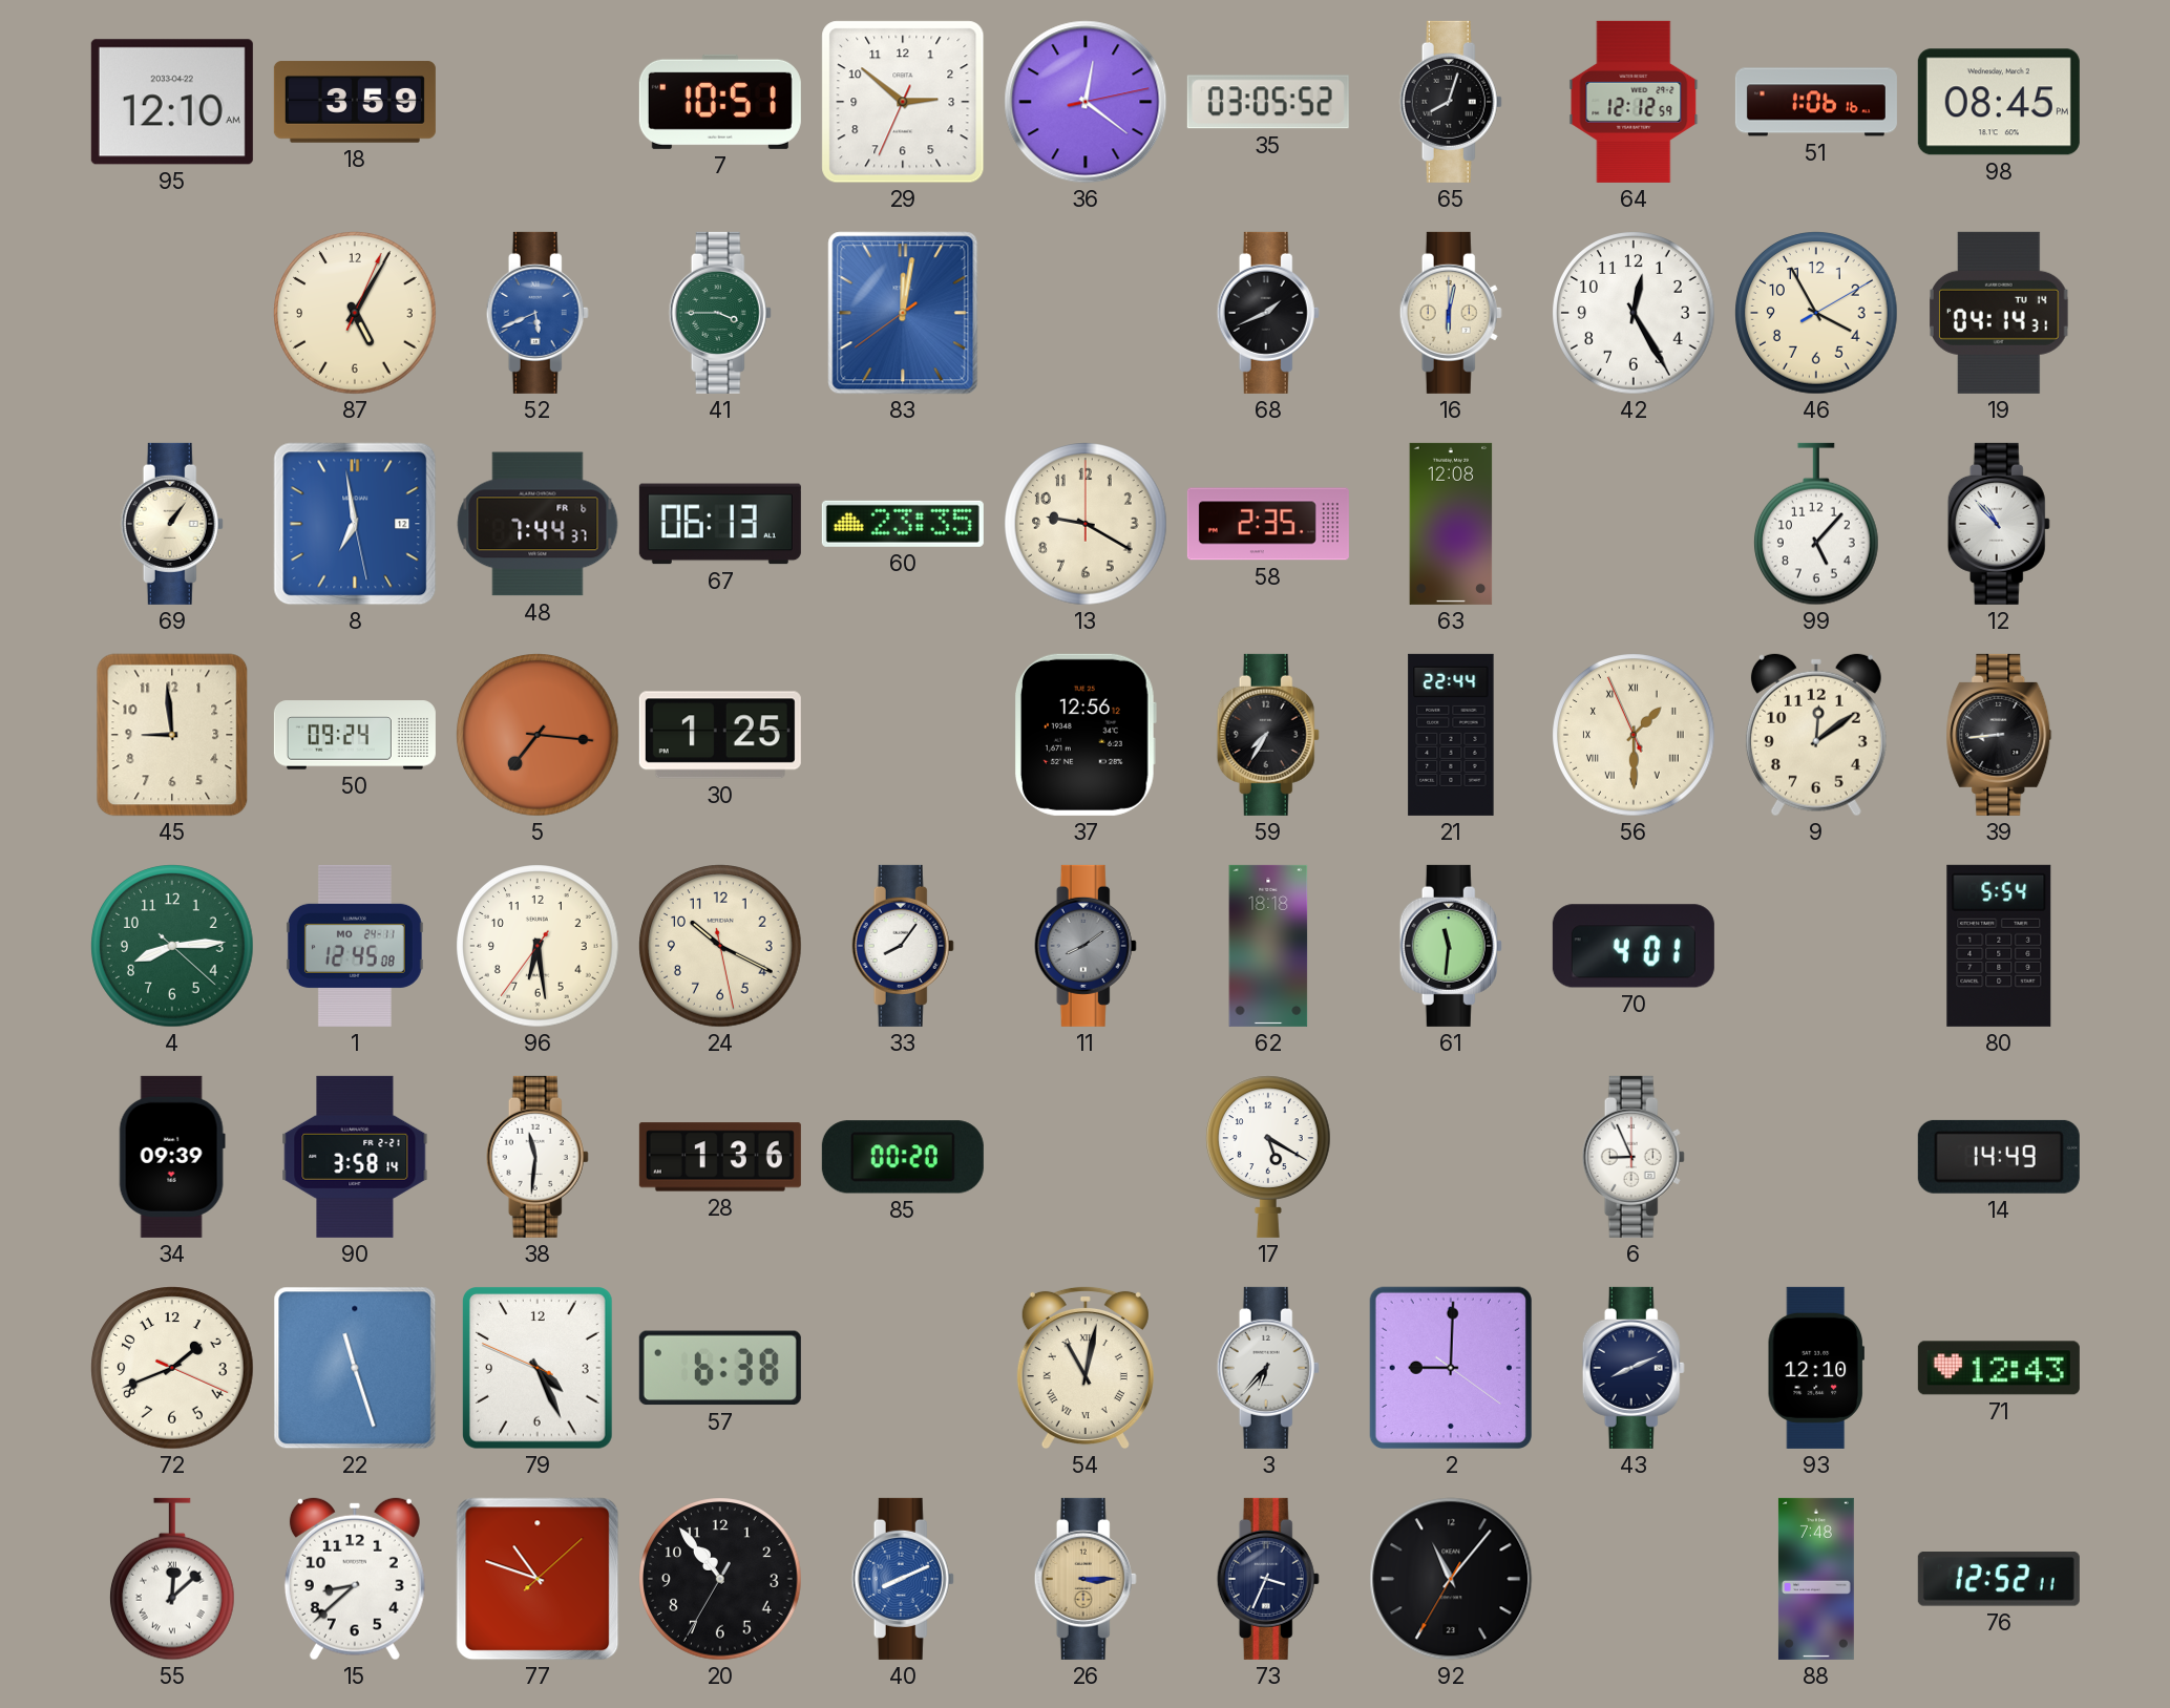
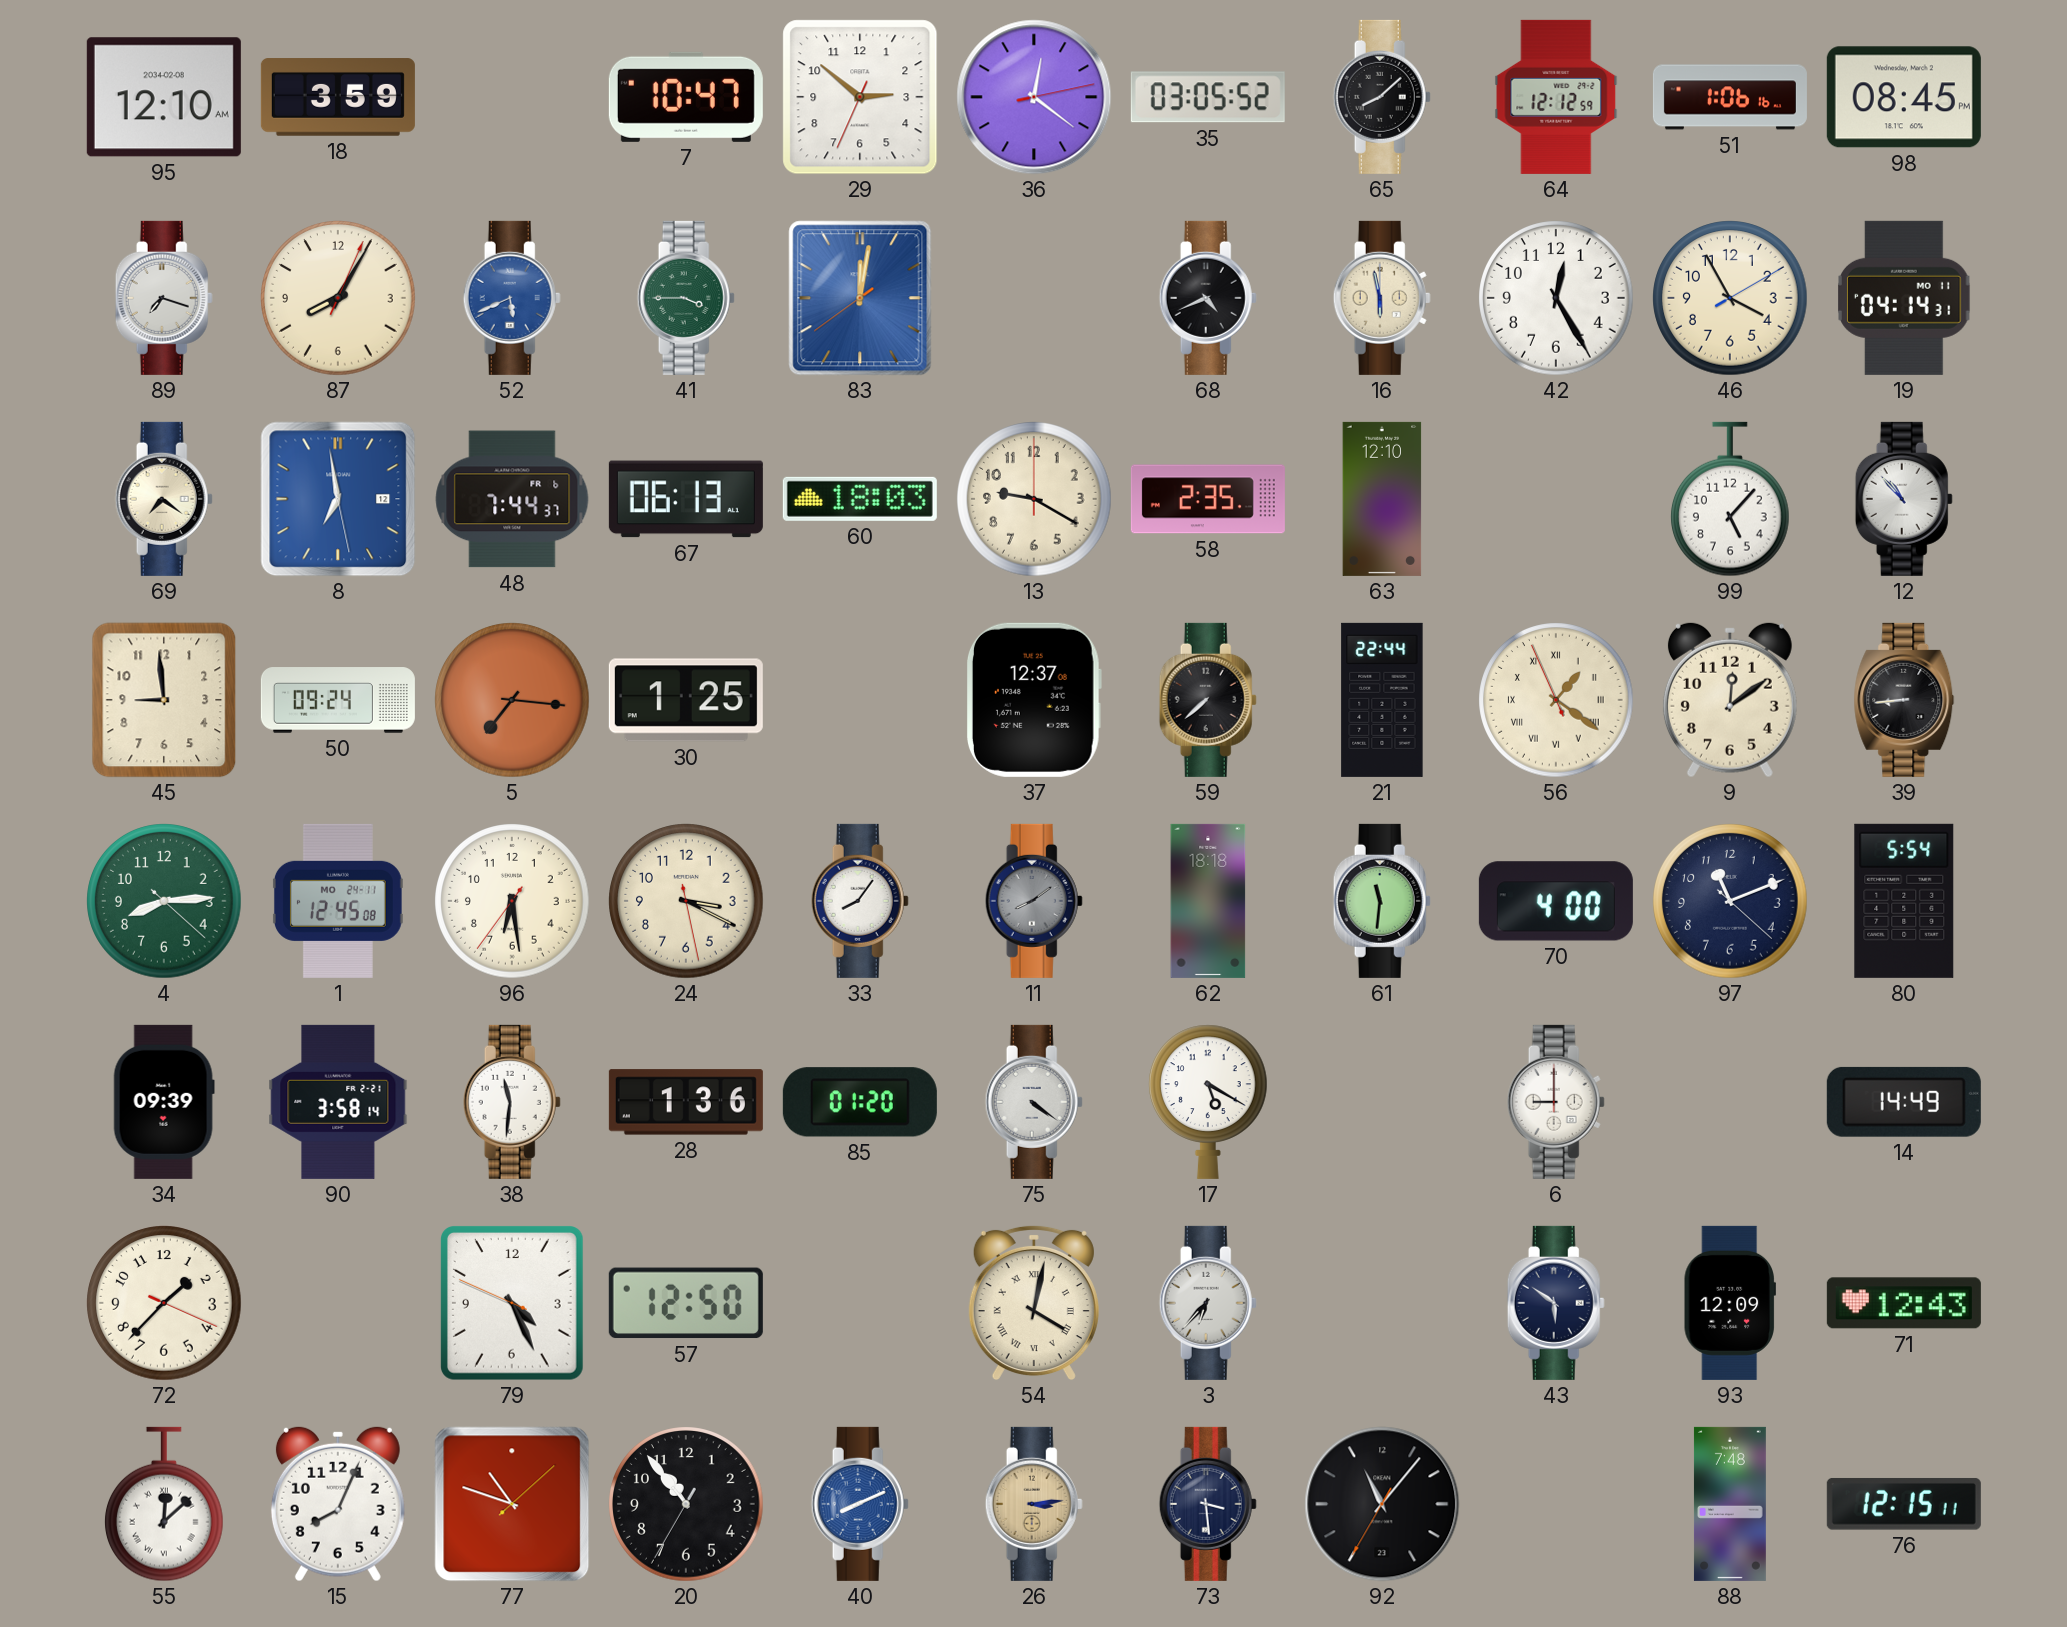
95 date: 2033-04-22 -> 2034-02-08
7: 10:51 -> 10:47
65: 8:03 -> 8:08
89: none -> 7:18
87: 5:05 -> 8:05
68: 1:41 -> 4:41
16: 6:02 -> 5:58
19 date: TU 14 -> MO 11
69: 1:06 -> 7:21
60: 23:35 -> 18:03
63: 12:08 -> 12:10
37: 12:56 -> 12:37
59: 7:35 -> 7:38
56: 1:29 -> 1:20
24: 10:19 -> 3:19
70: 4:01 -> 4:00
97: none -> 11:11
85: 00:20 -> 01:20
75: none -> 4:21
6: 8:56 -> 9:00
72: 1:41 -> 1:37
22: 11:27 -> none
57: 6:38 -> 12:50
54: 11:02 -> 4:02
2: 9:00 -> none
43: 8:11 -> 5:51
93: 12:10 -> 12:09
15: 8:38 -> 8:04
26: 3:15 -> 3:14
73: 3:34 -> 3:29
76: 12:52 -> 12:15
